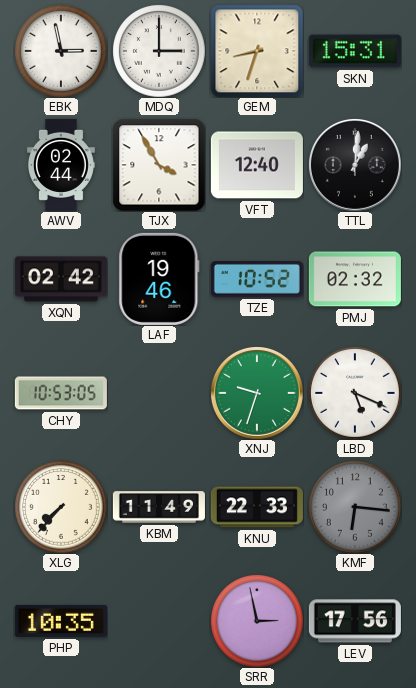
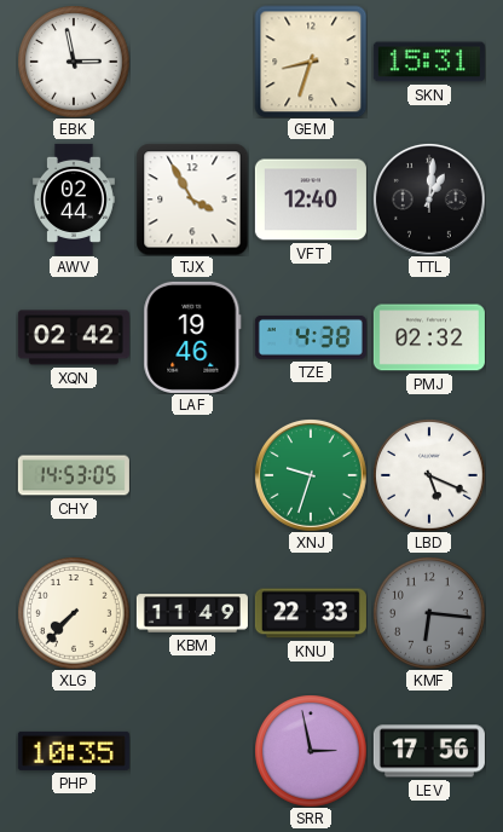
MDQ: 3:00 -> none
TZE: 10:52 -> 4:38
CHY: 10:53 -> 14:53
